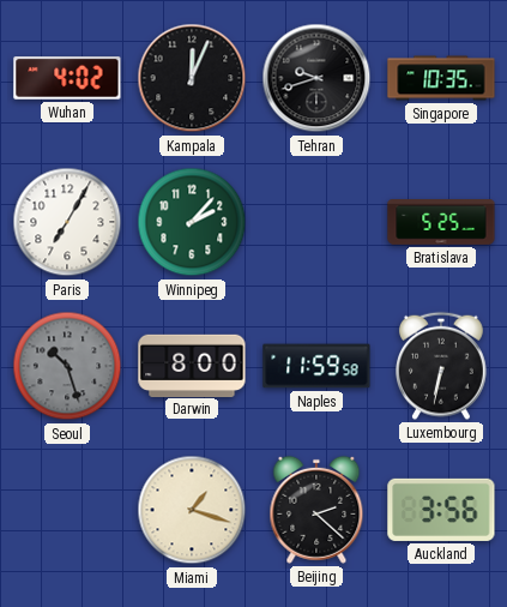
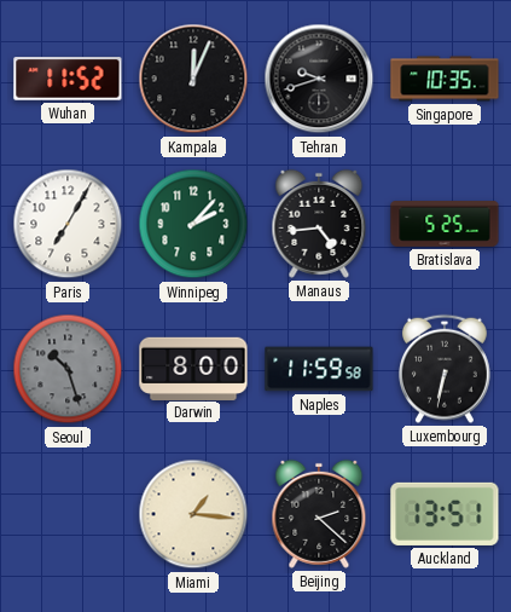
Wuhan: 4:02 -> 11:52
Manaus: none -> 4:44
Miami: 1:18 -> 1:16
Auckland: 3:56 -> 13:51
